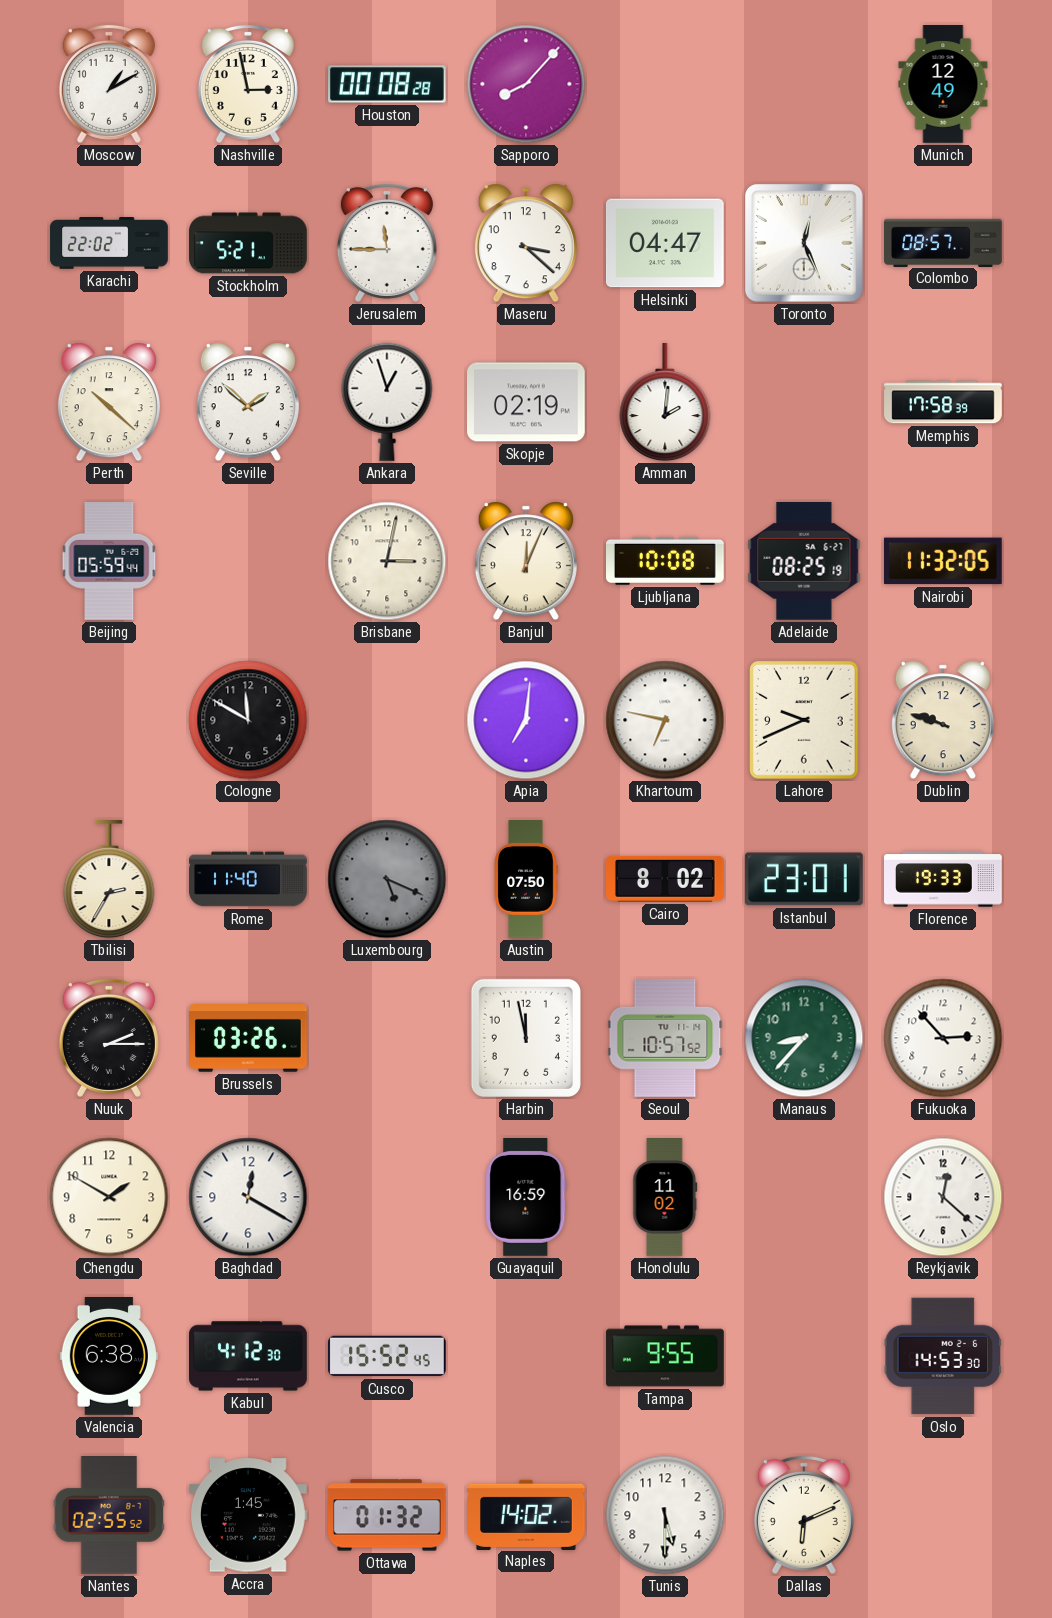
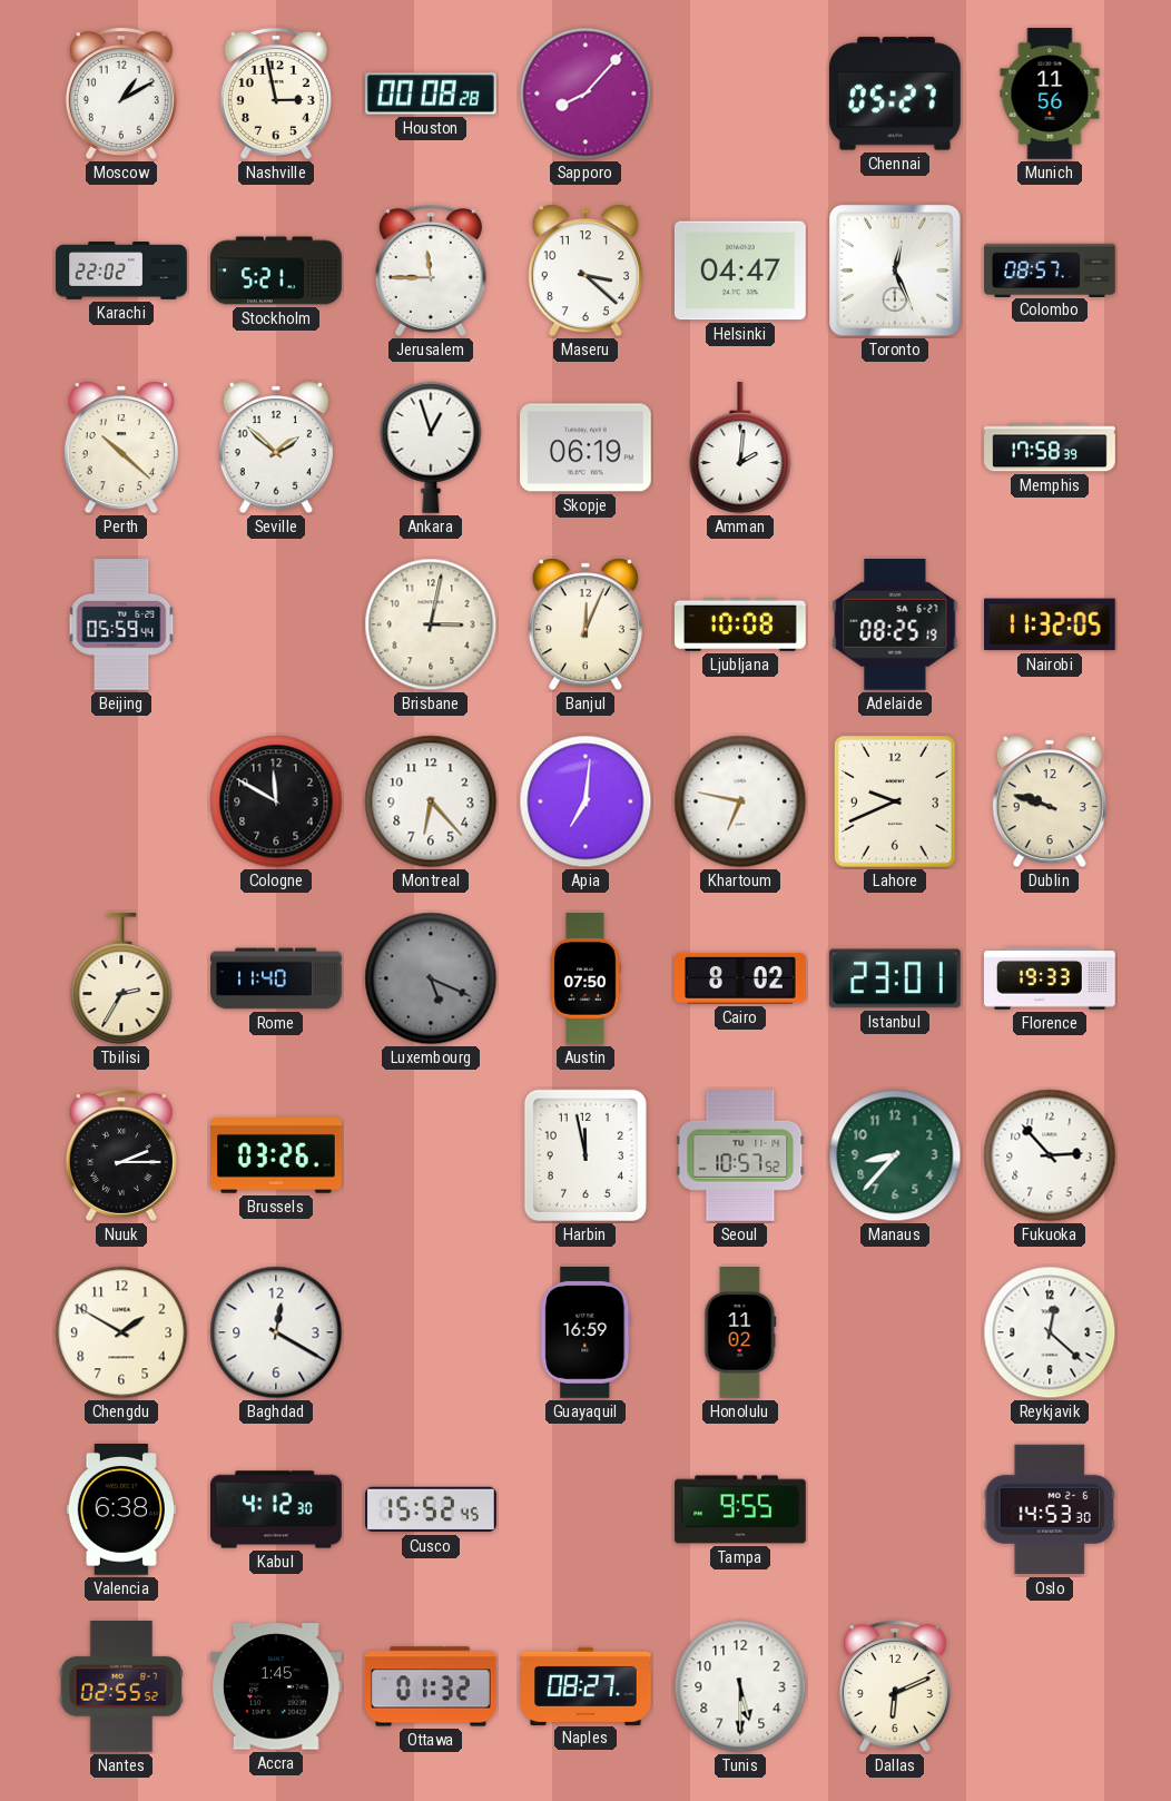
Chennai: none -> 05:27
Munich: 12:49 -> 11:56
Skopje: 02:19 -> 06:19
Montreal: none -> 6:23
Naples: 14:02 -> 08:27
